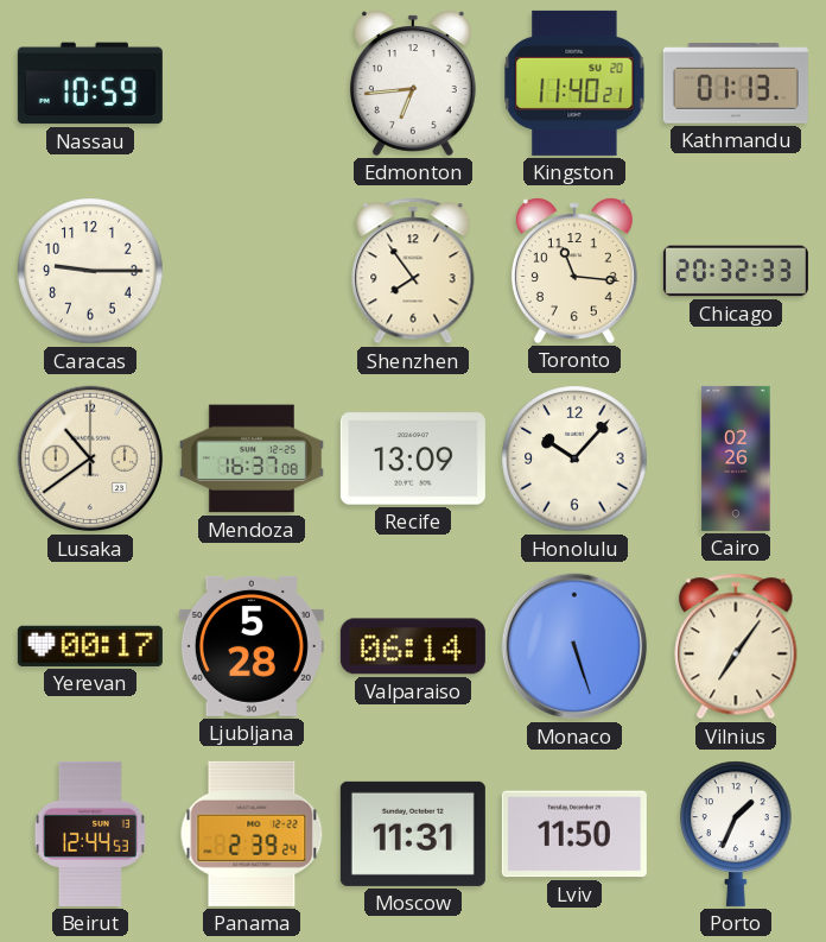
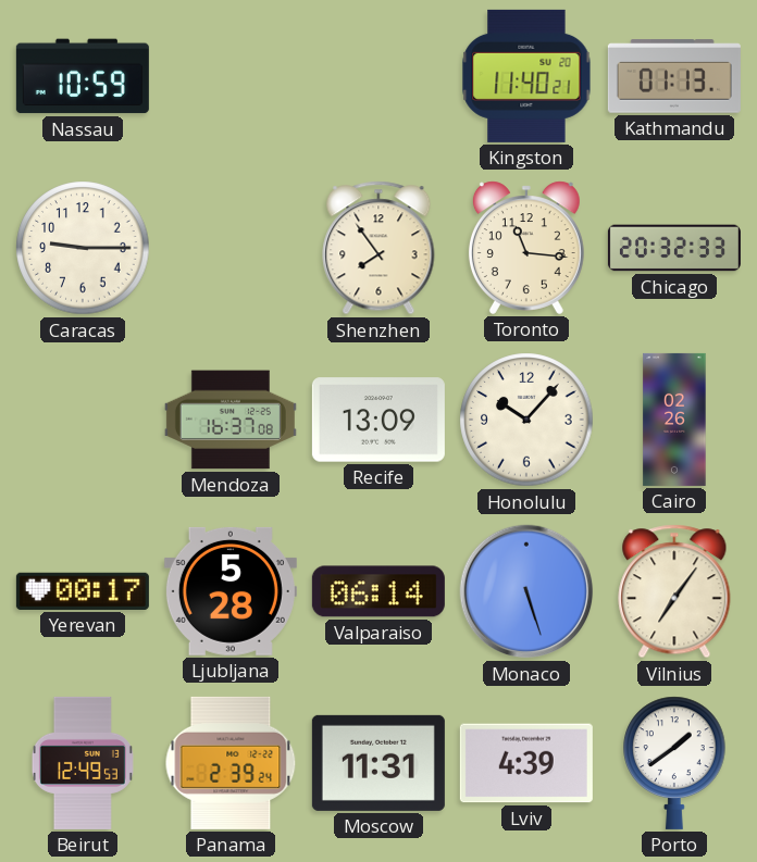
Edmonton: 6:44 -> none
Lusaka: 10:39 -> none
Beirut: 12:44 -> 12:49
Lviv: 11:50 -> 4:39
Porto: 1:34 -> 1:39
